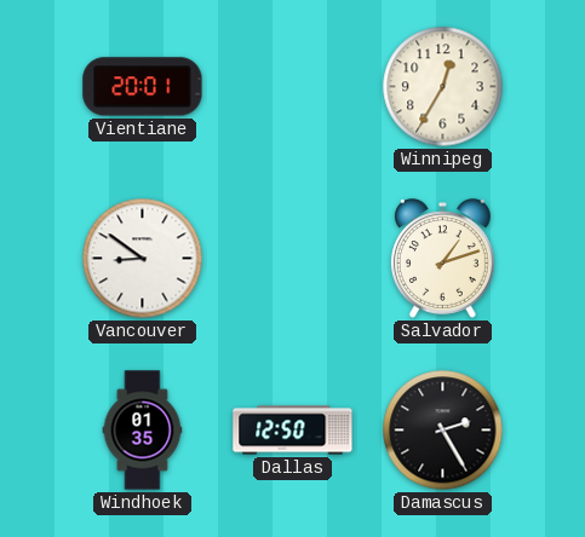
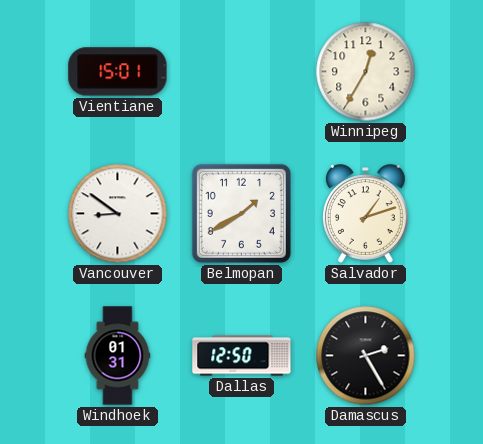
Vientiane: 20:01 -> 15:01
Belmopan: none -> 1:40
Windhoek: 01:35 -> 01:31
